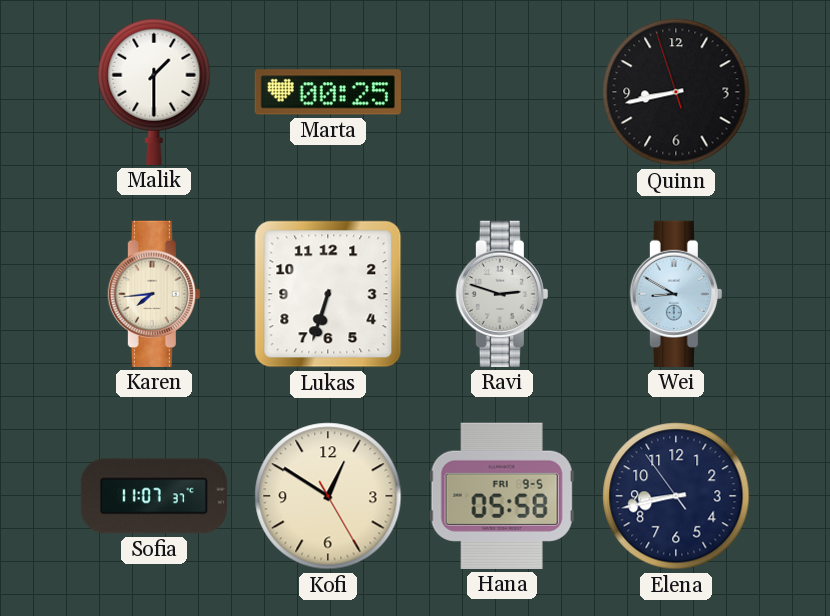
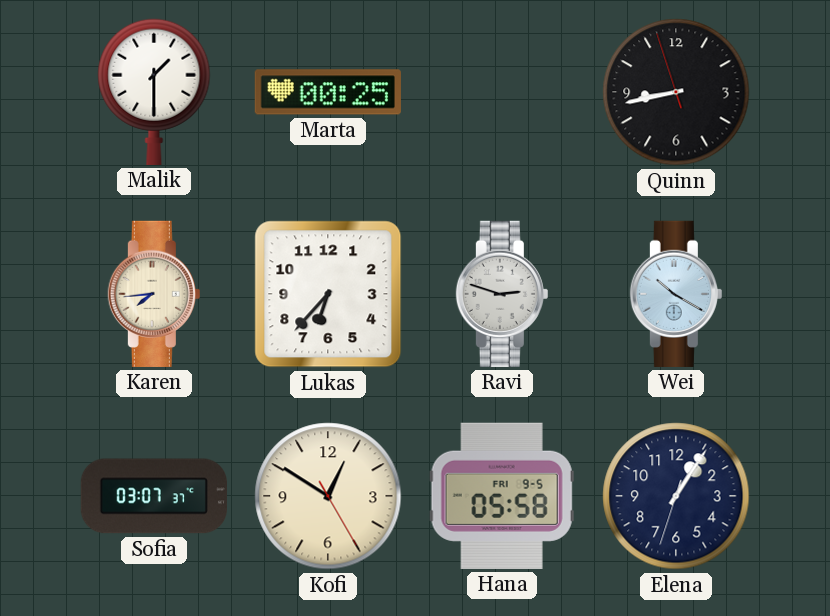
Lukas: 6:33 -> 6:37
Wei: 8:50 -> 10:20
Sofia: 11:07 -> 03:07
Elena: 8:42 -> 1:05
